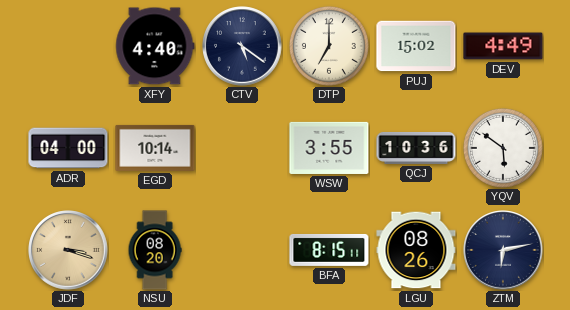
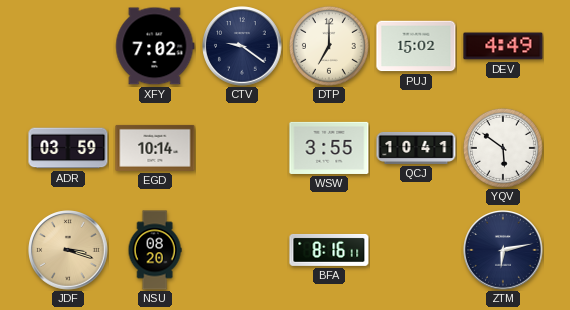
XFY: 4:40 -> 7:02
CTV: 5:21 -> 9:21
ADR: 04:00 -> 03:59
QCJ: 10:36 -> 10:41
BFA: 8:15 -> 8:16
LGU: 08:26 -> none
